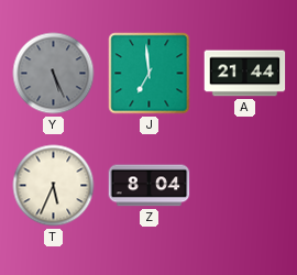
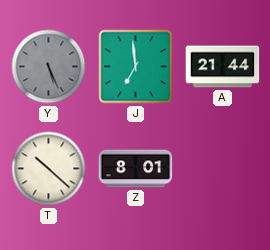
T: 5:34 -> 10:22
Z: 8:04 -> 8:01
